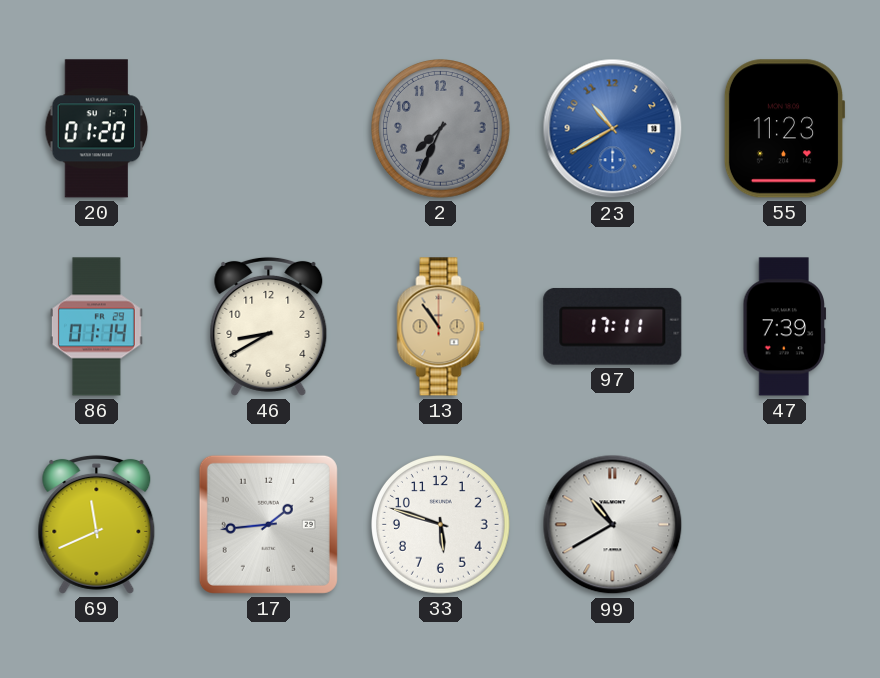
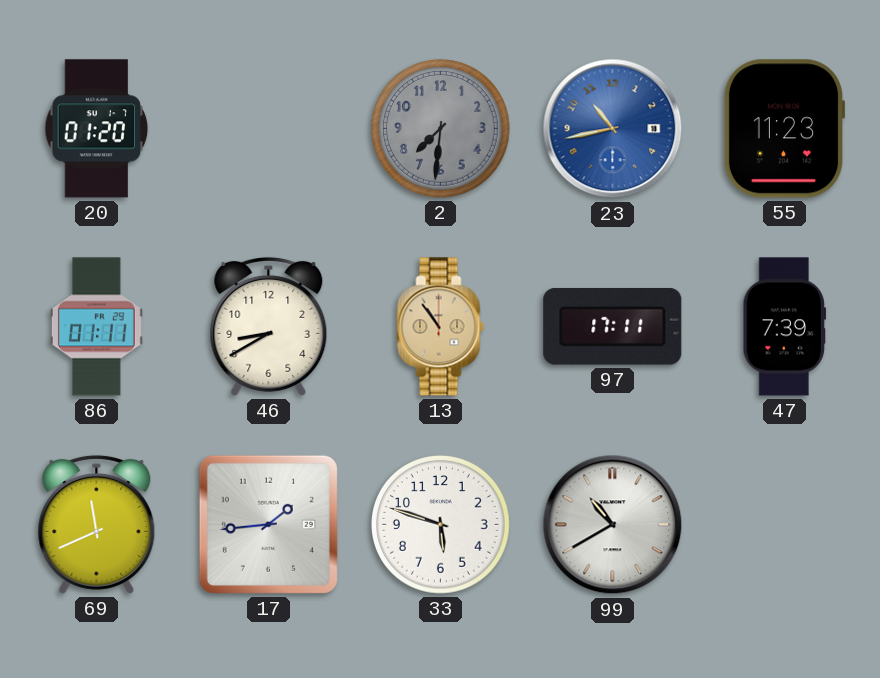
2: 7:34 -> 7:31
23: 10:40 -> 10:43
86: 01:14 -> 01:11
